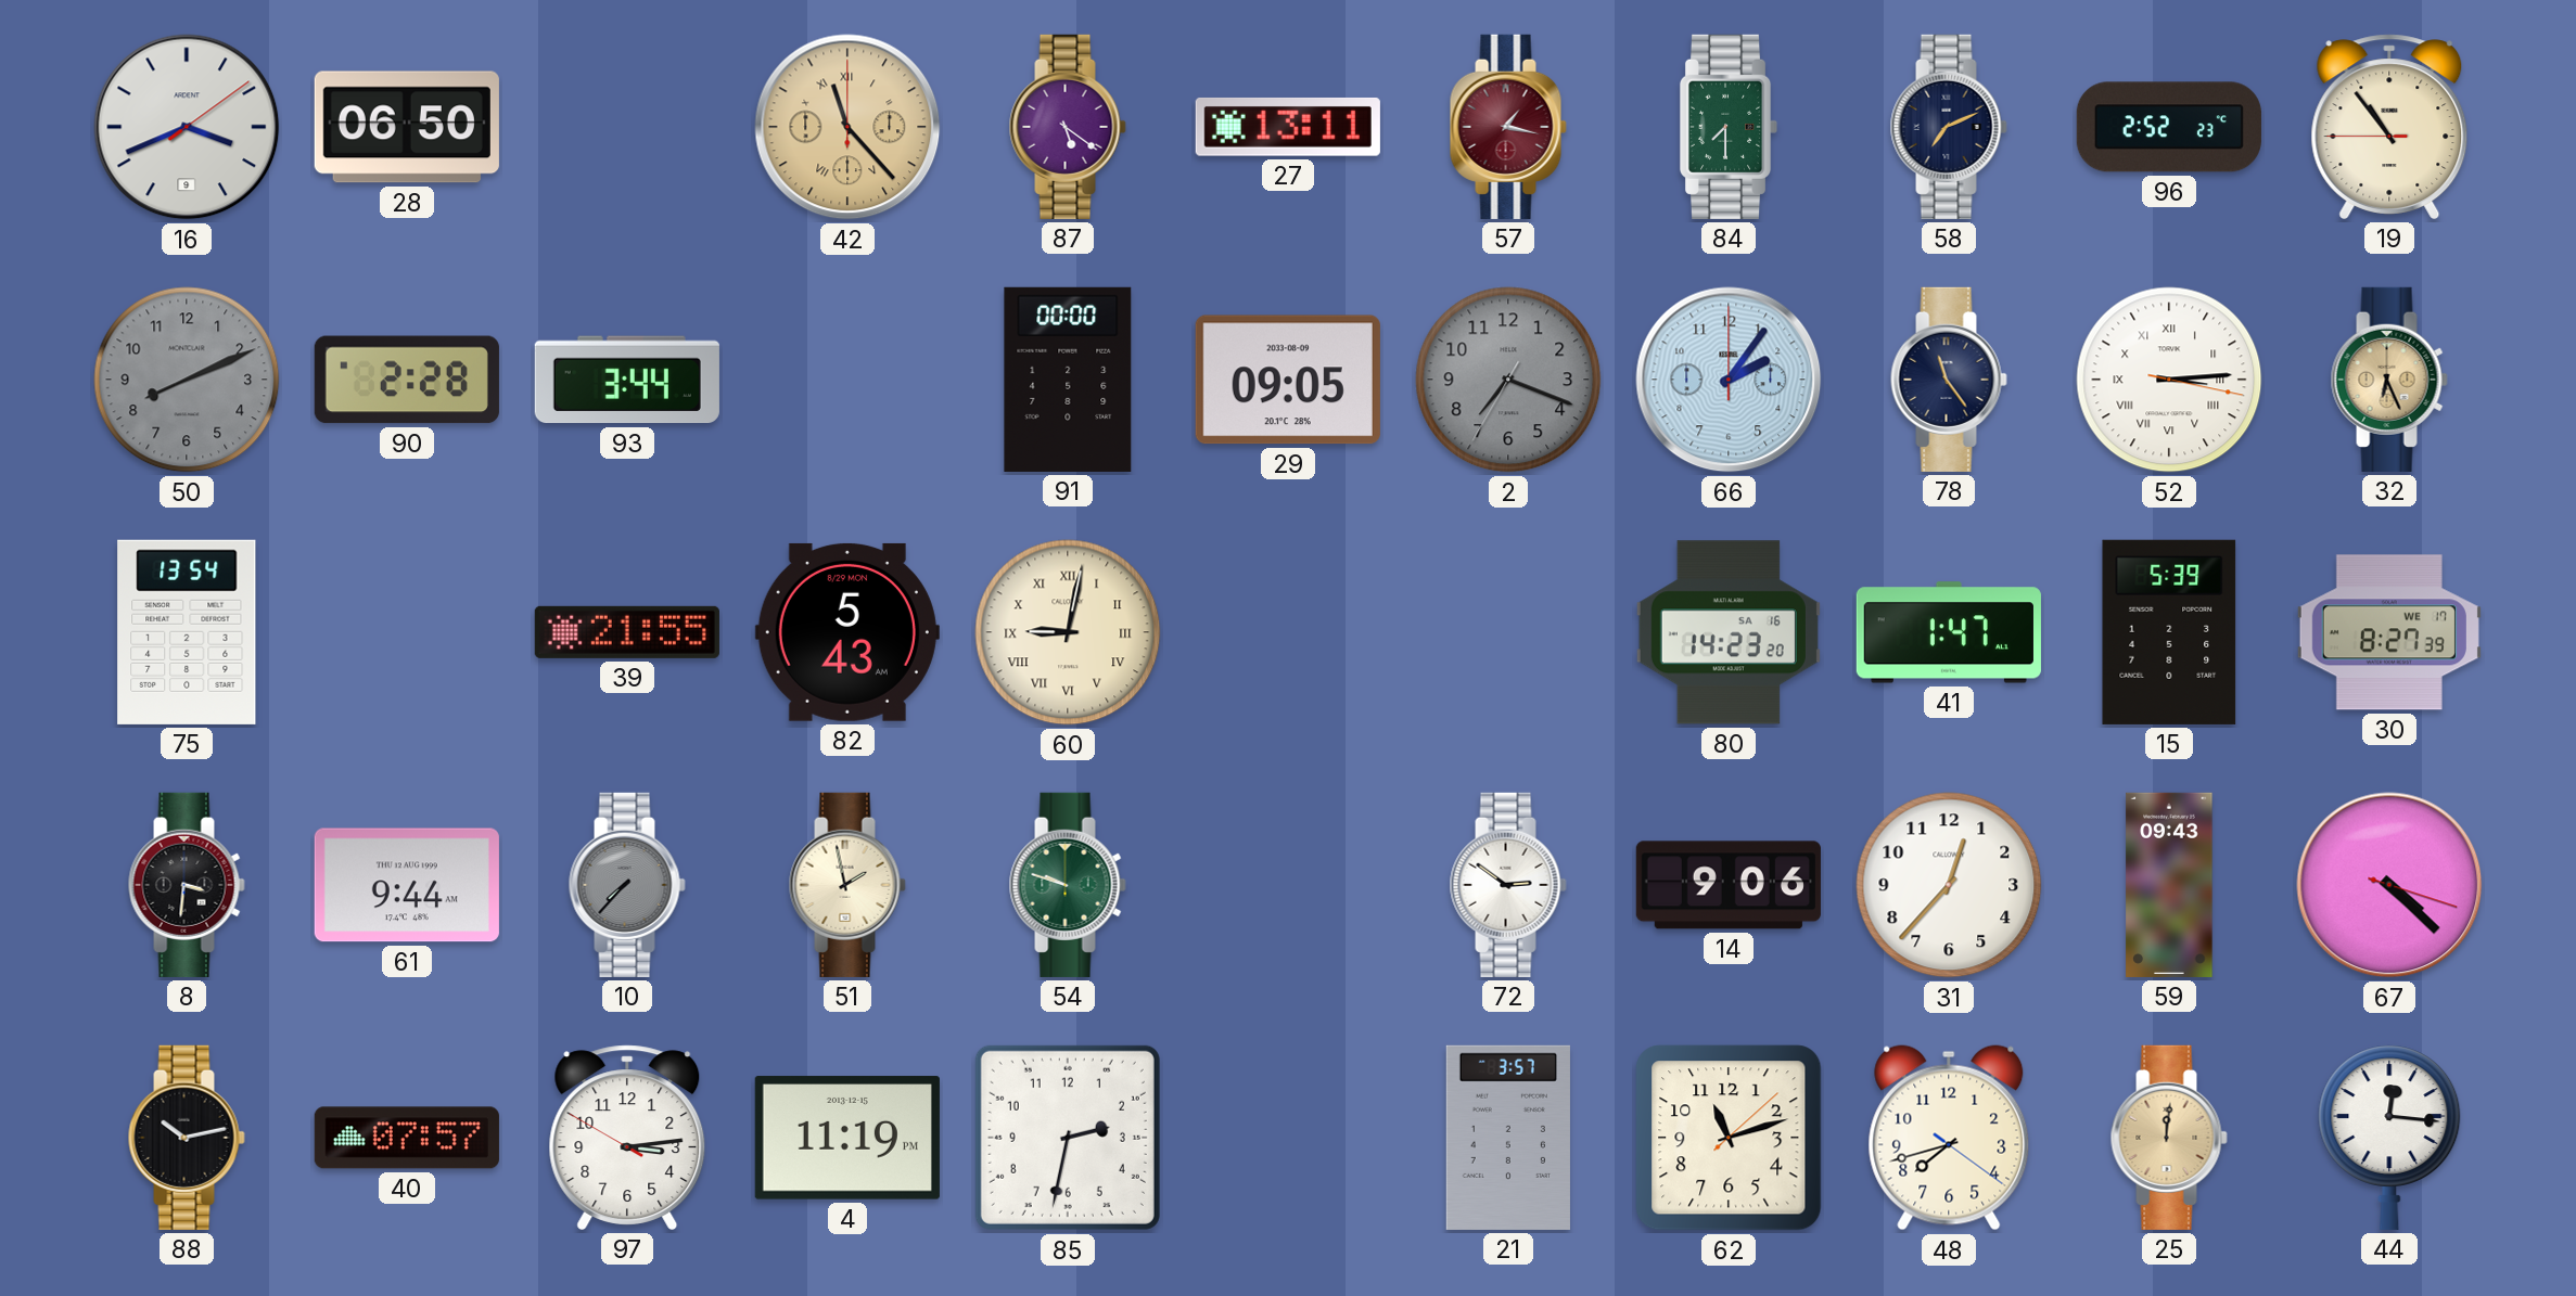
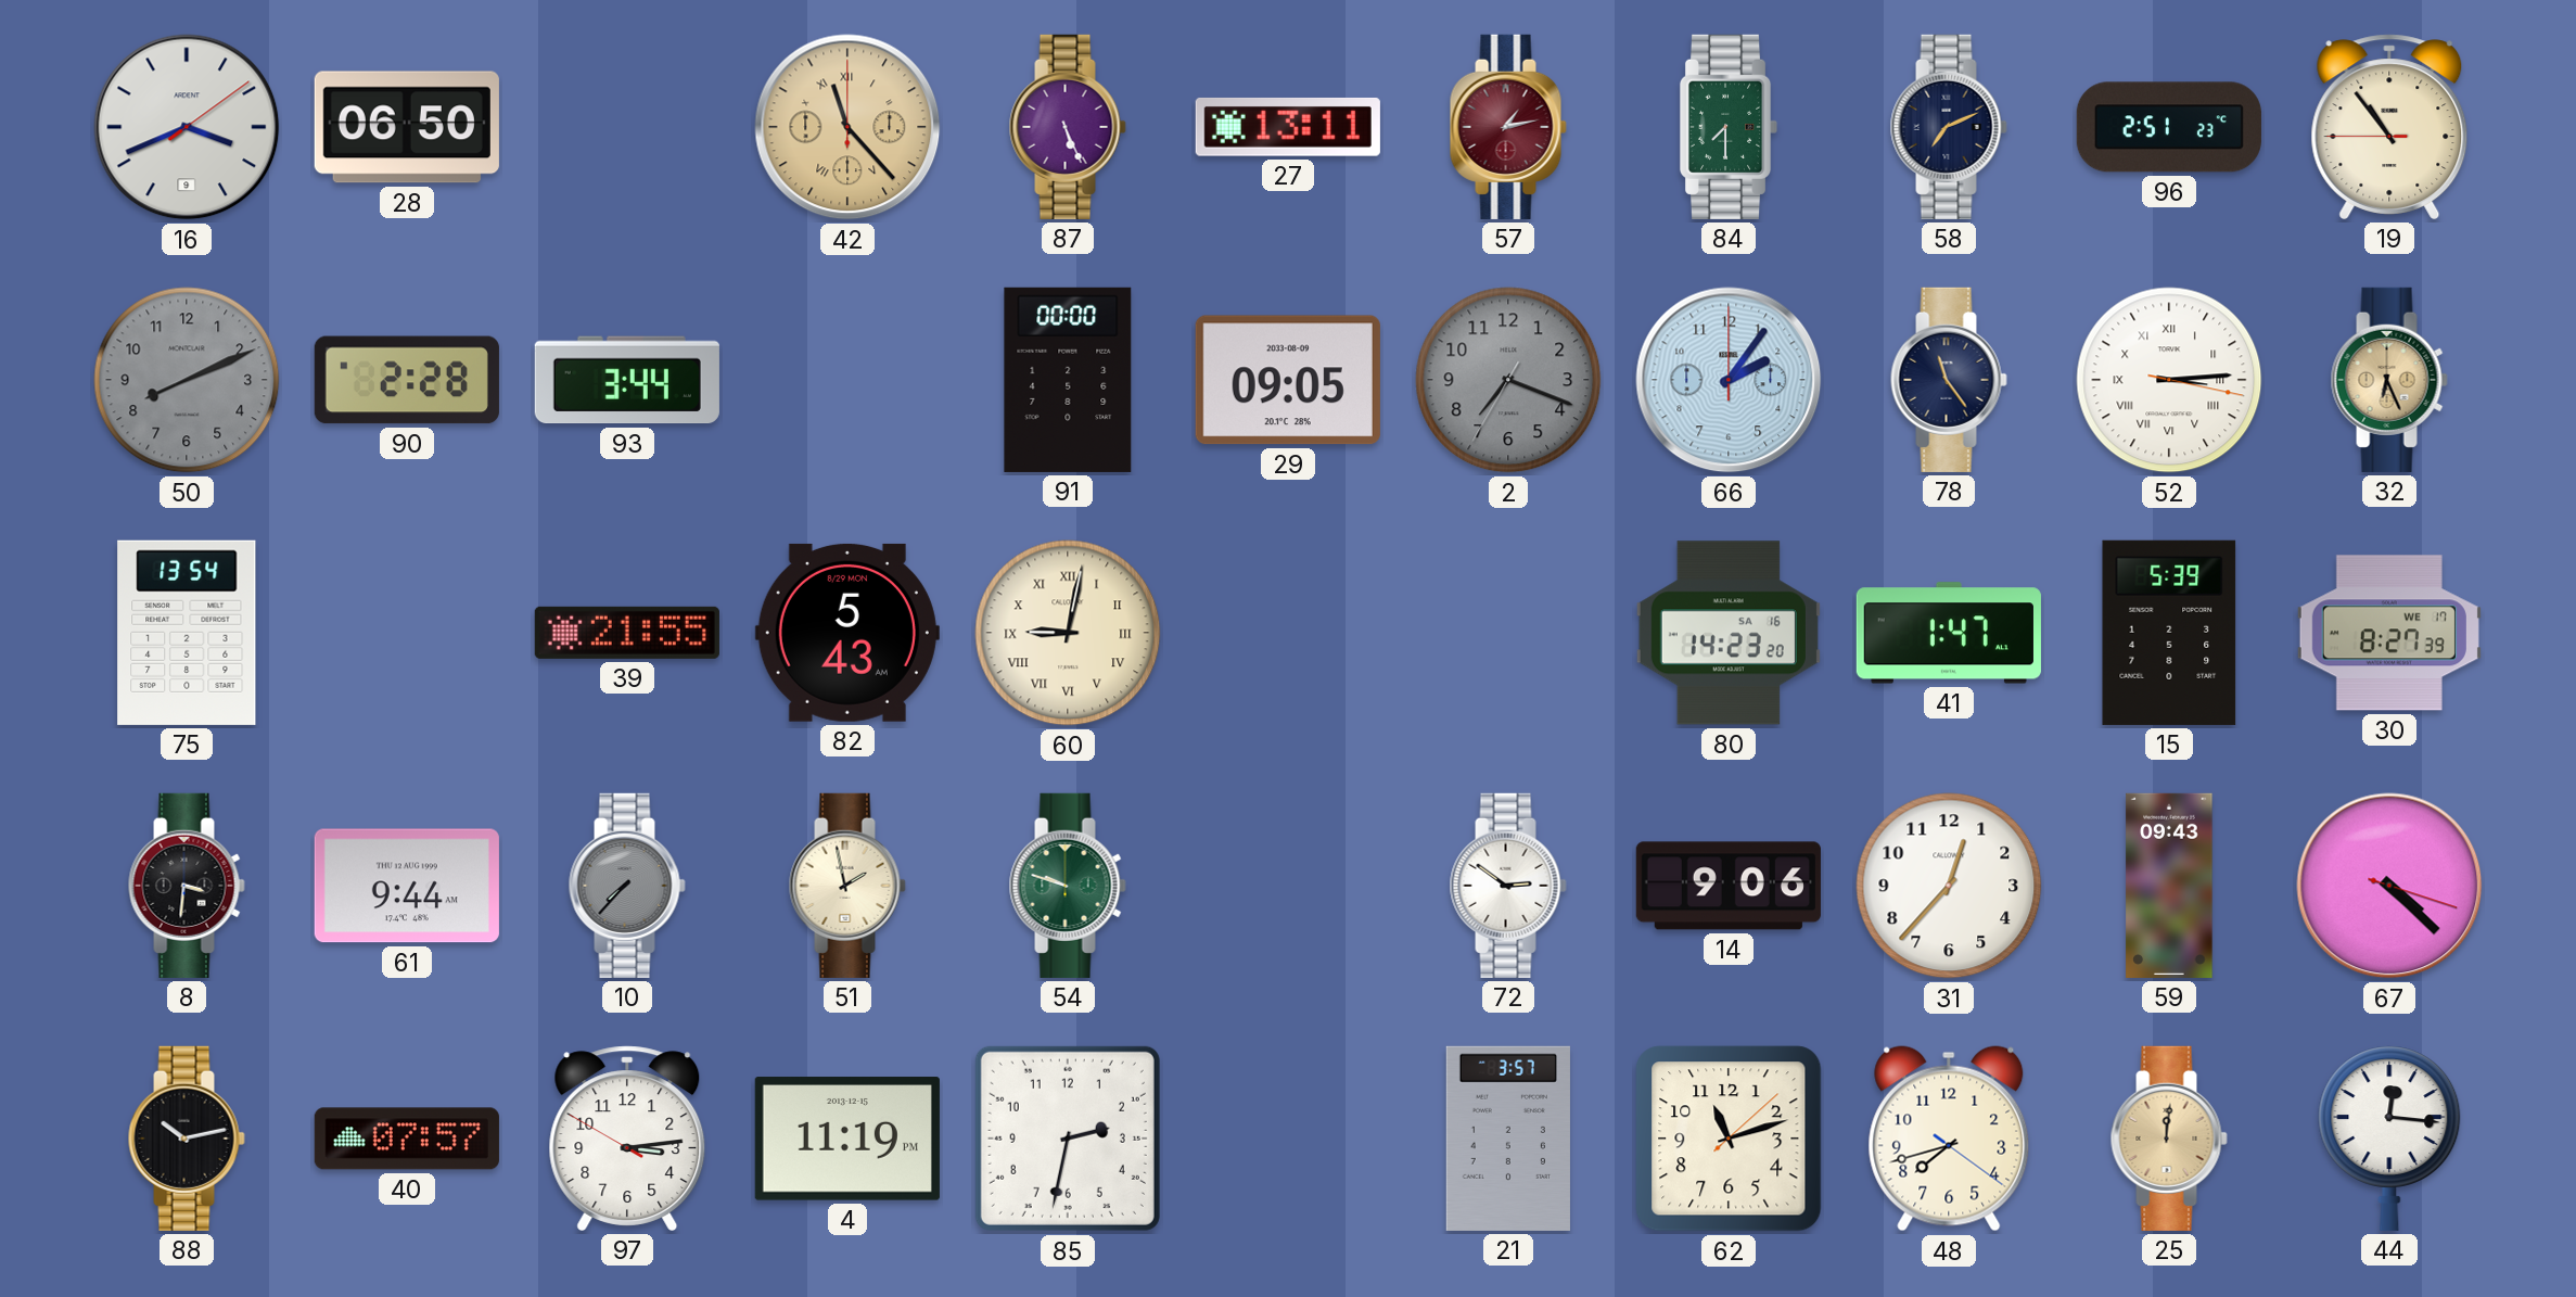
87: 5:21 -> 5:26
57: 1:17 -> 1:13
96: 2:52 -> 2:51
